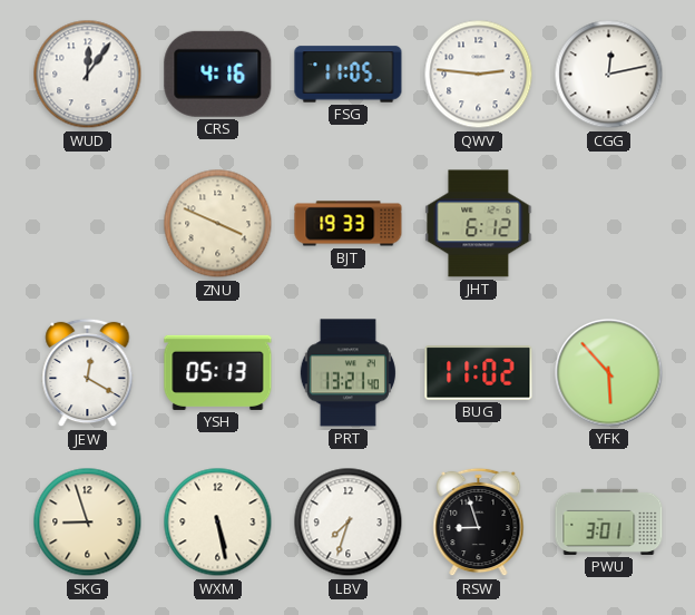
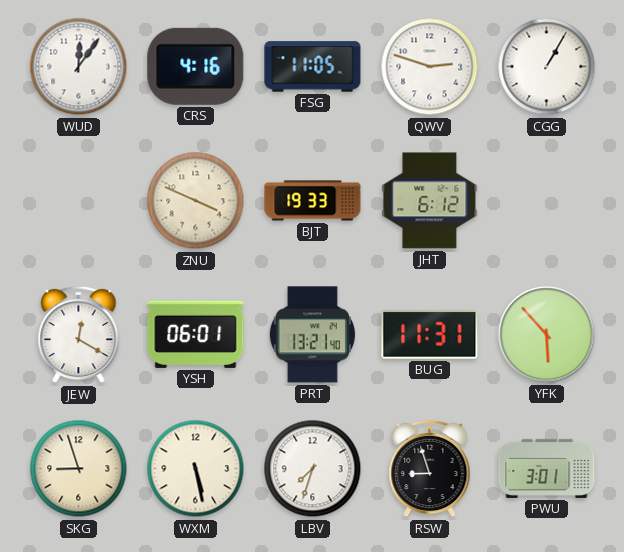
QWV: 2:46 -> 2:48
CGG: 12:13 -> 1:05
YSH: 05:13 -> 06:01
BUG: 11:02 -> 11:31
